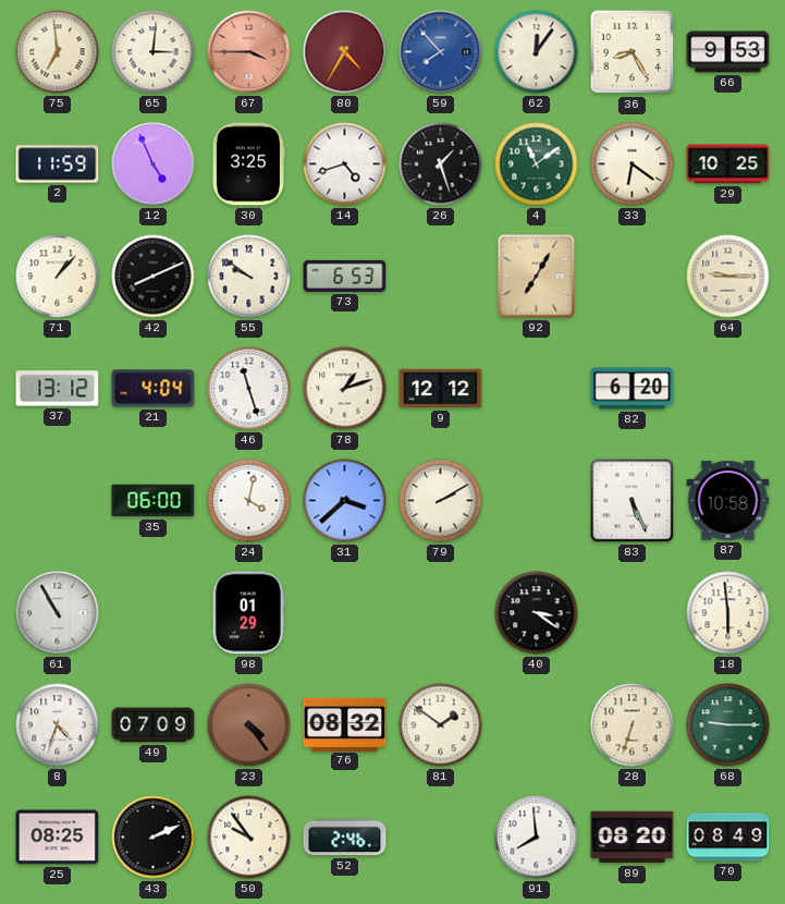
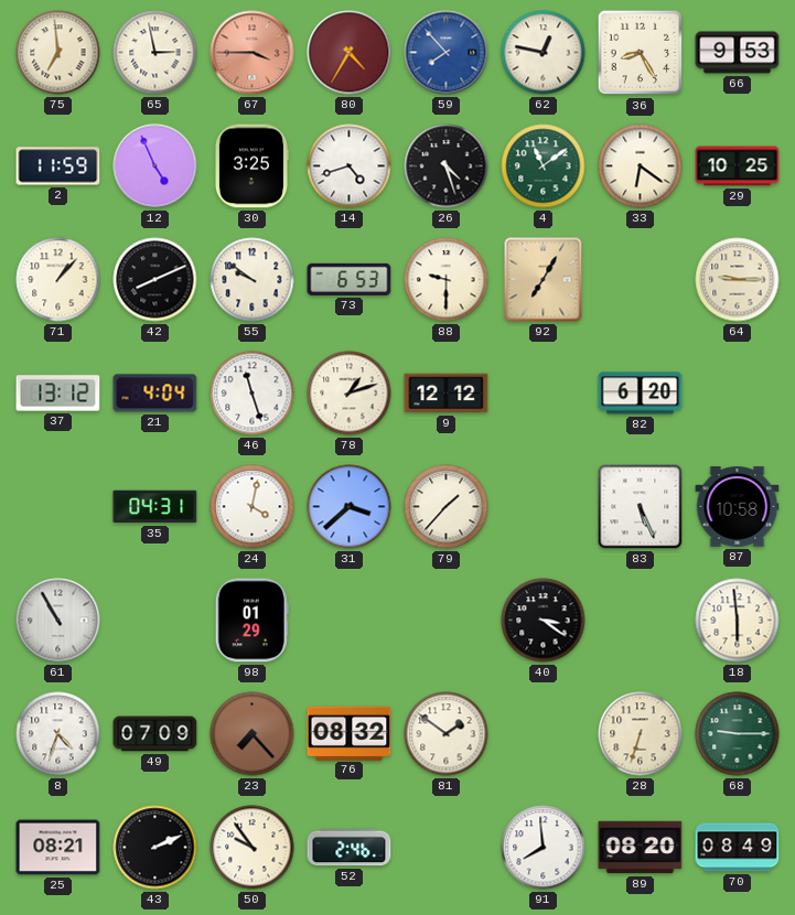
65: 3:01 -> 2:58
62: 12:06 -> 12:47
26: 1:27 -> 4:27
88: none -> 9:30
35: 06:00 -> 04:31
79: 2:10 -> 1:37
23: 4:24 -> 7:23
25: 08:25 -> 08:21
